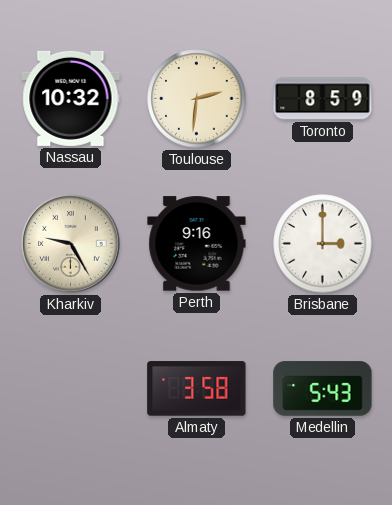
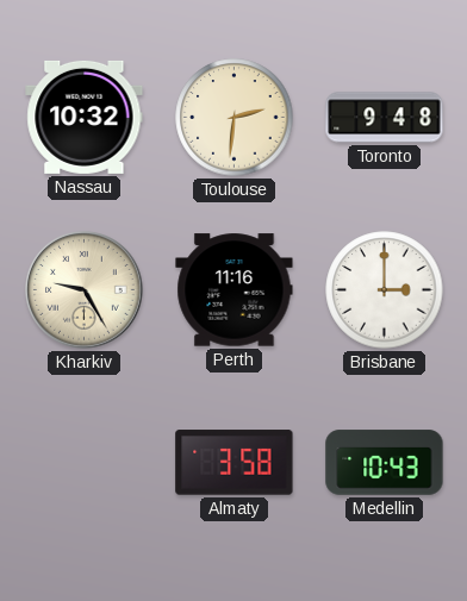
Toronto: 8:59 -> 9:48
Perth: 9:16 -> 11:16
Medellin: 5:43 -> 10:43
